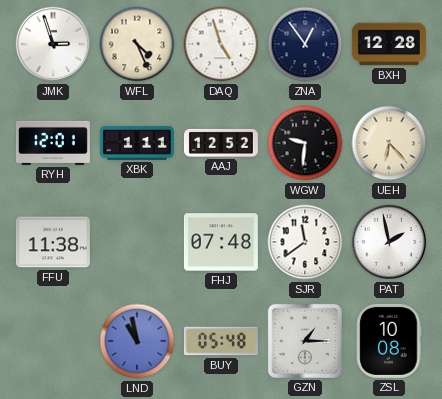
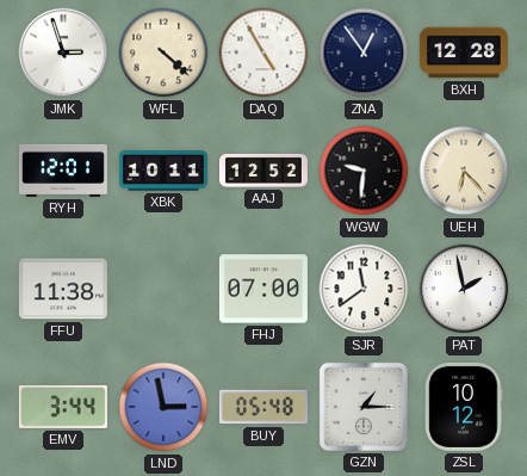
WFL: 4:26 -> 4:22
DAQ: 4:57 -> 4:55
XBK: 1:11 -> 10:11
FHJ: 07:48 -> 07:00
EMV: none -> 3:44
LND: 10:58 -> 2:58
ZSL: 10:08 -> 10:12
